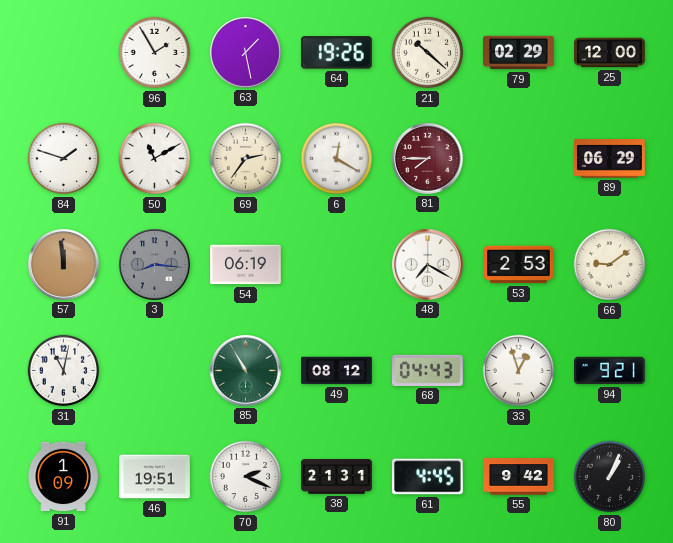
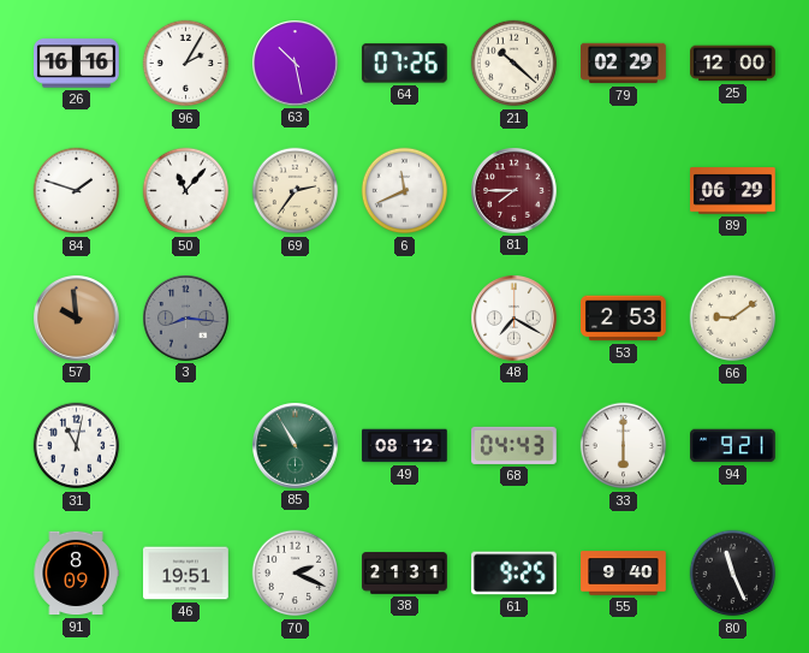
26: none -> 16:16
96: 1:55 -> 2:05
63: 1:28 -> 10:28
64: 19:26 -> 07:26
50: 11:10 -> 11:07
6: 12:20 -> 11:41
57: 11:59 -> 9:59
54: 06:19 -> none
33: 12:57 -> 6:00
91: 1:09 -> 8:09
61: 4:45 -> 9:25
55: 9:42 -> 9:40
80: 1:04 -> 11:26
